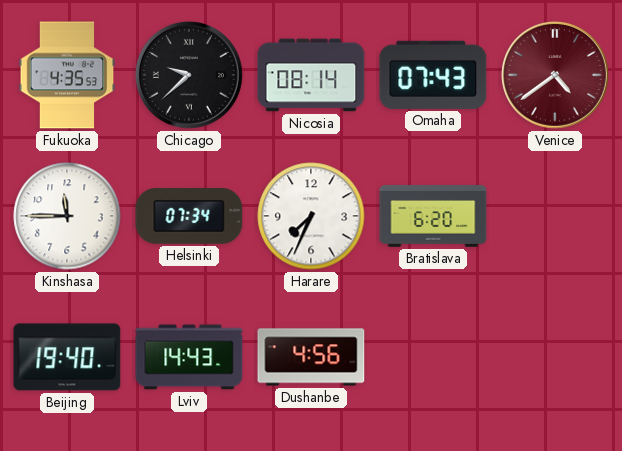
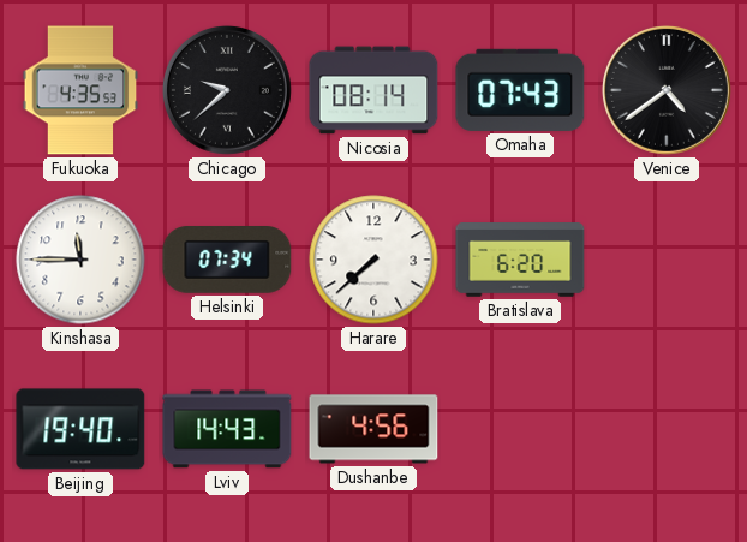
Venice dial: burgundy -> black
Harare: 7:34 -> 7:38
